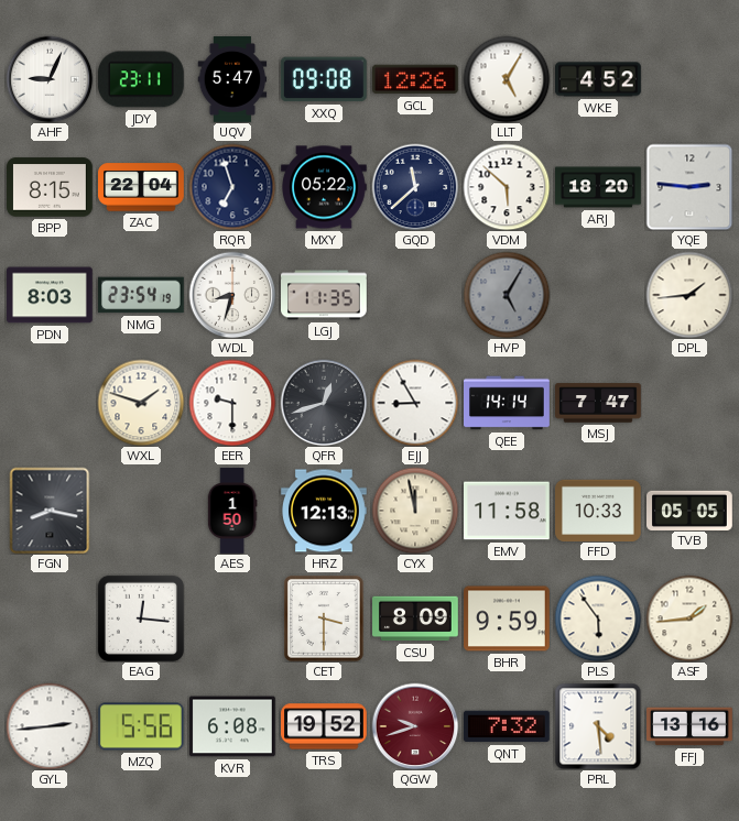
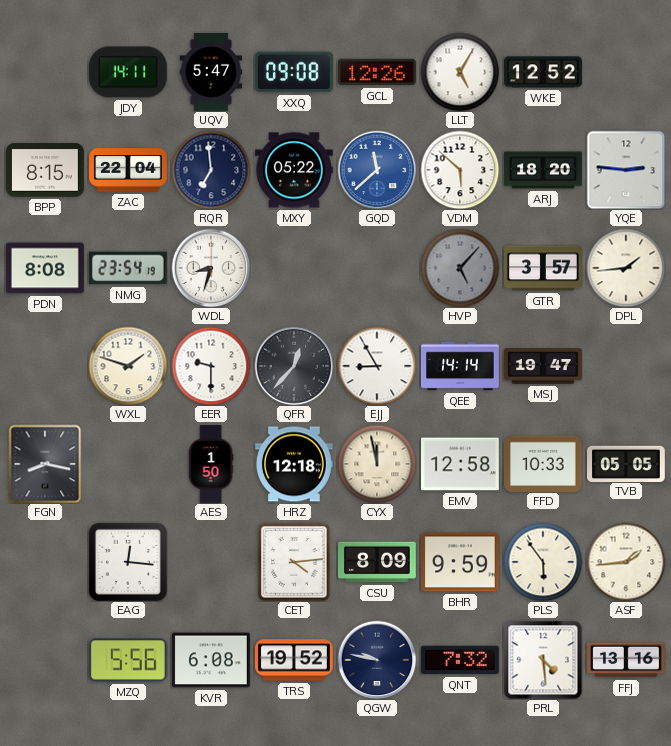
AHF: 9:04 -> none
JDY: 23:11 -> 14:11
WKE: 4:52 -> 12:52
RQR: 6:57 -> 6:59
GQD dial: navy -> blue
PDN: 8:03 -> 8:08
LGJ: 11:35 -> none
HVP: 5:05 -> 5:07
GTR: none -> 3:57
QFR: 12:42 -> 12:37
MSJ: 7:47 -> 19:47
HRZ: 12:13 -> 12:18
EMV: 11:58 -> 12:58
CET: 3:30 -> 4:14
GYL: 2:44 -> none
QGW: 9:42 -> 9:47
QGW dial: burgundy -> navy
